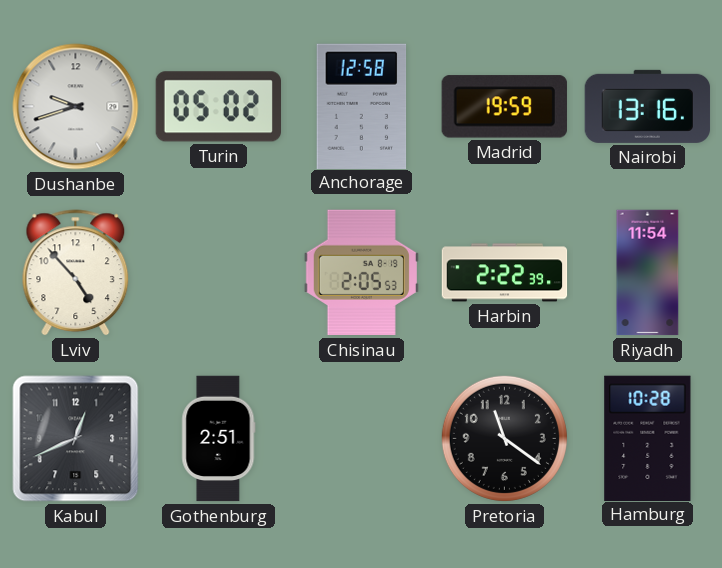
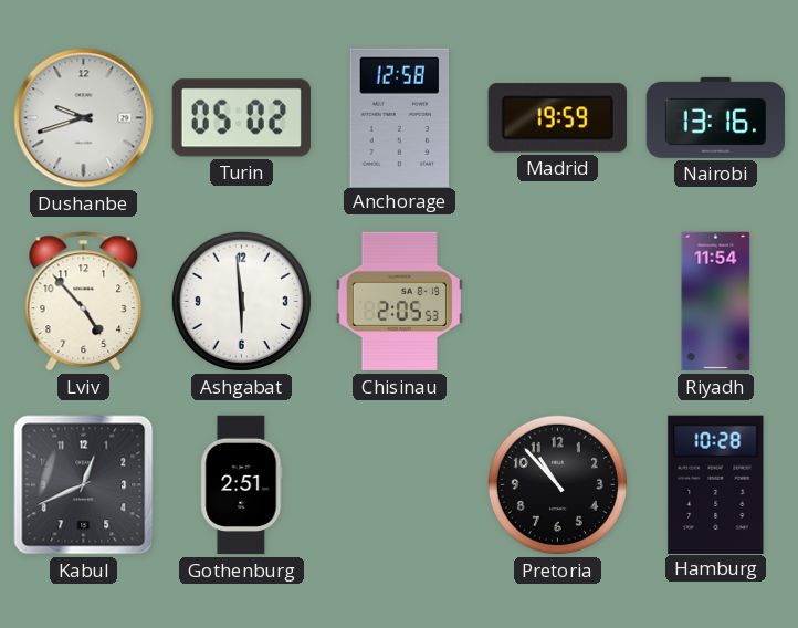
Ashgabat: none -> 5:59
Harbin: 2:22 -> none
Pretoria: 11:21 -> 10:53
